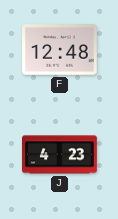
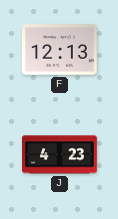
F: 12:48 -> 12:13
